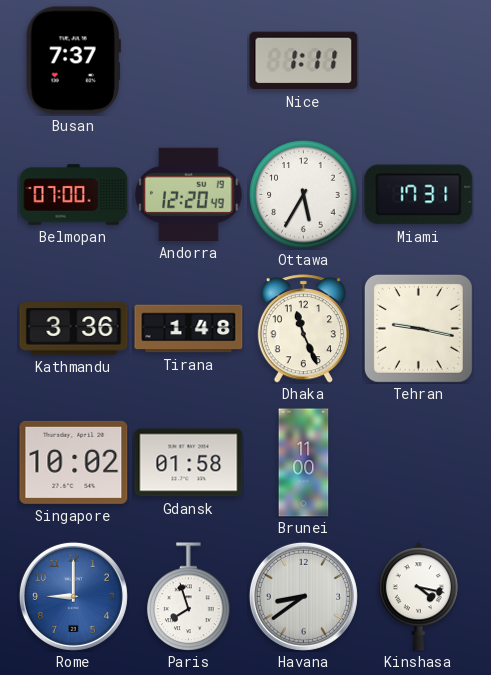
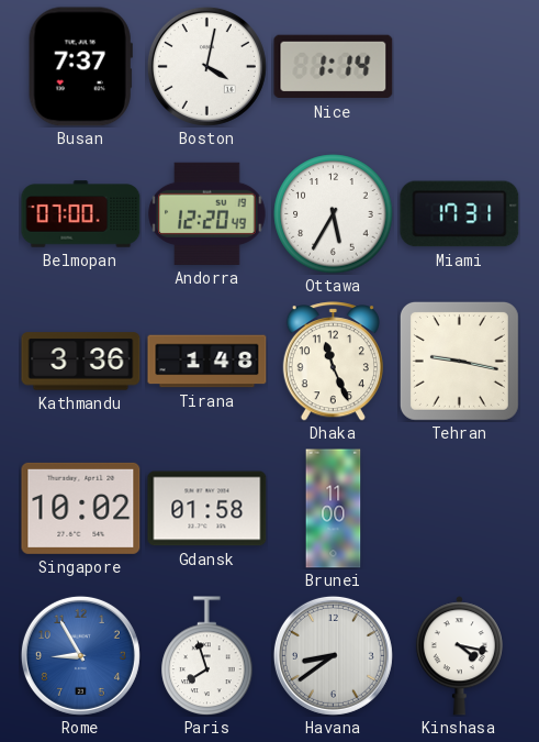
Boston: none -> 4:02
Nice: 1:11 -> 1:14
Rome: 9:00 -> 8:55
